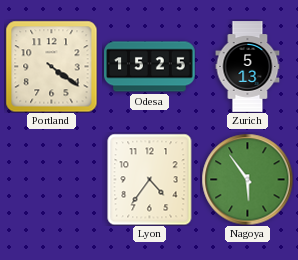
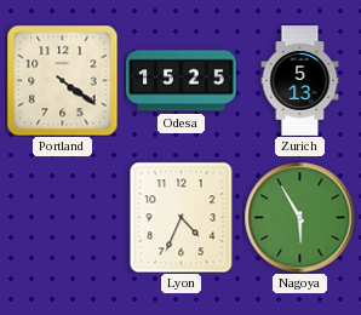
Lyon: 4:36 -> 4:34
Nagoya: 5:54 -> 5:55
